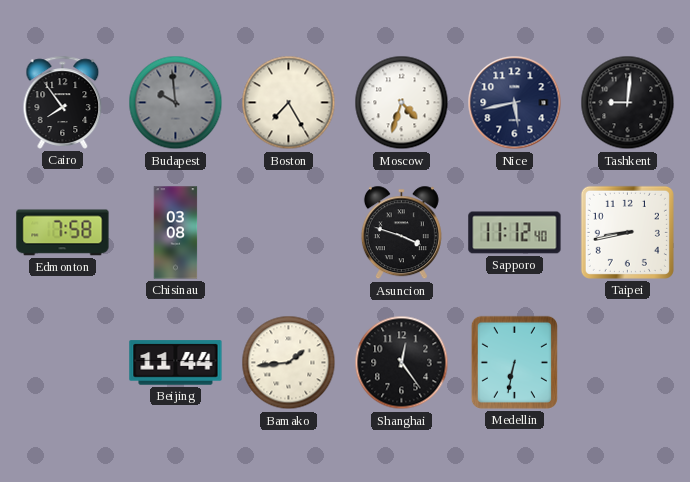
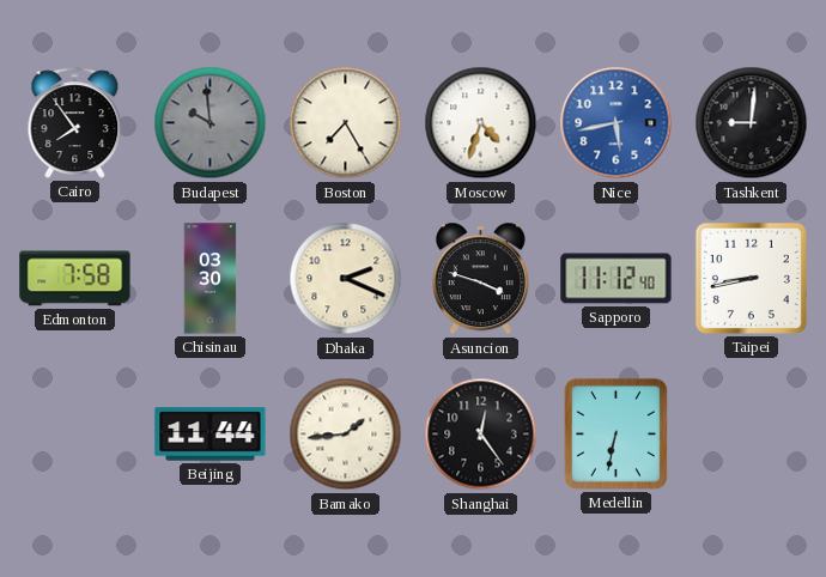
Nice dial: navy -> blue
Chisinau: 03:08 -> 03:30
Dhaka: none -> 2:19
